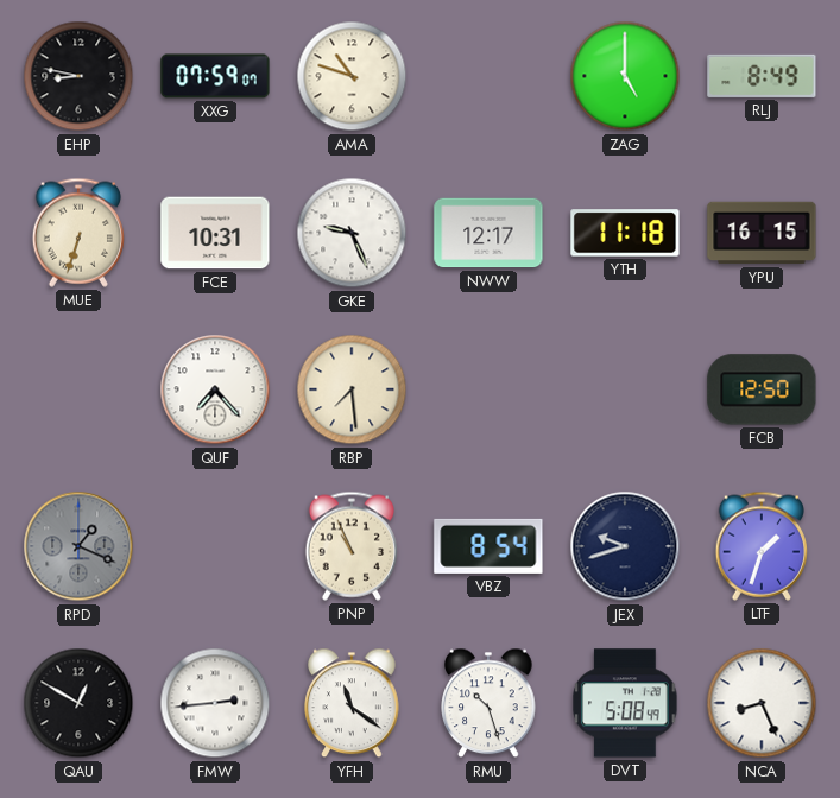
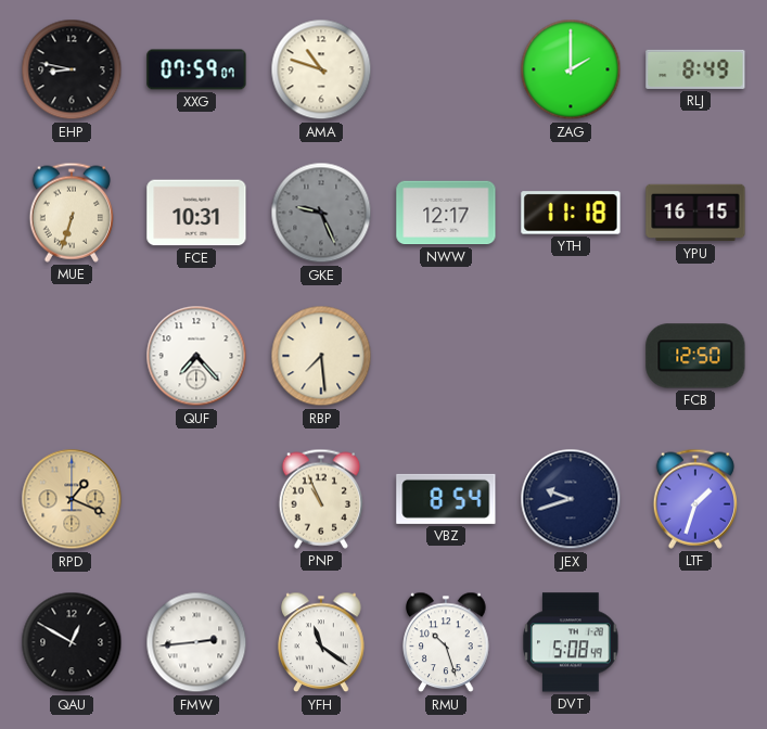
ZAG: 5:00 -> 2:00
GKE dial: white -> grey
RPD dial: grey -> champagne
NCA: 8:26 -> none
